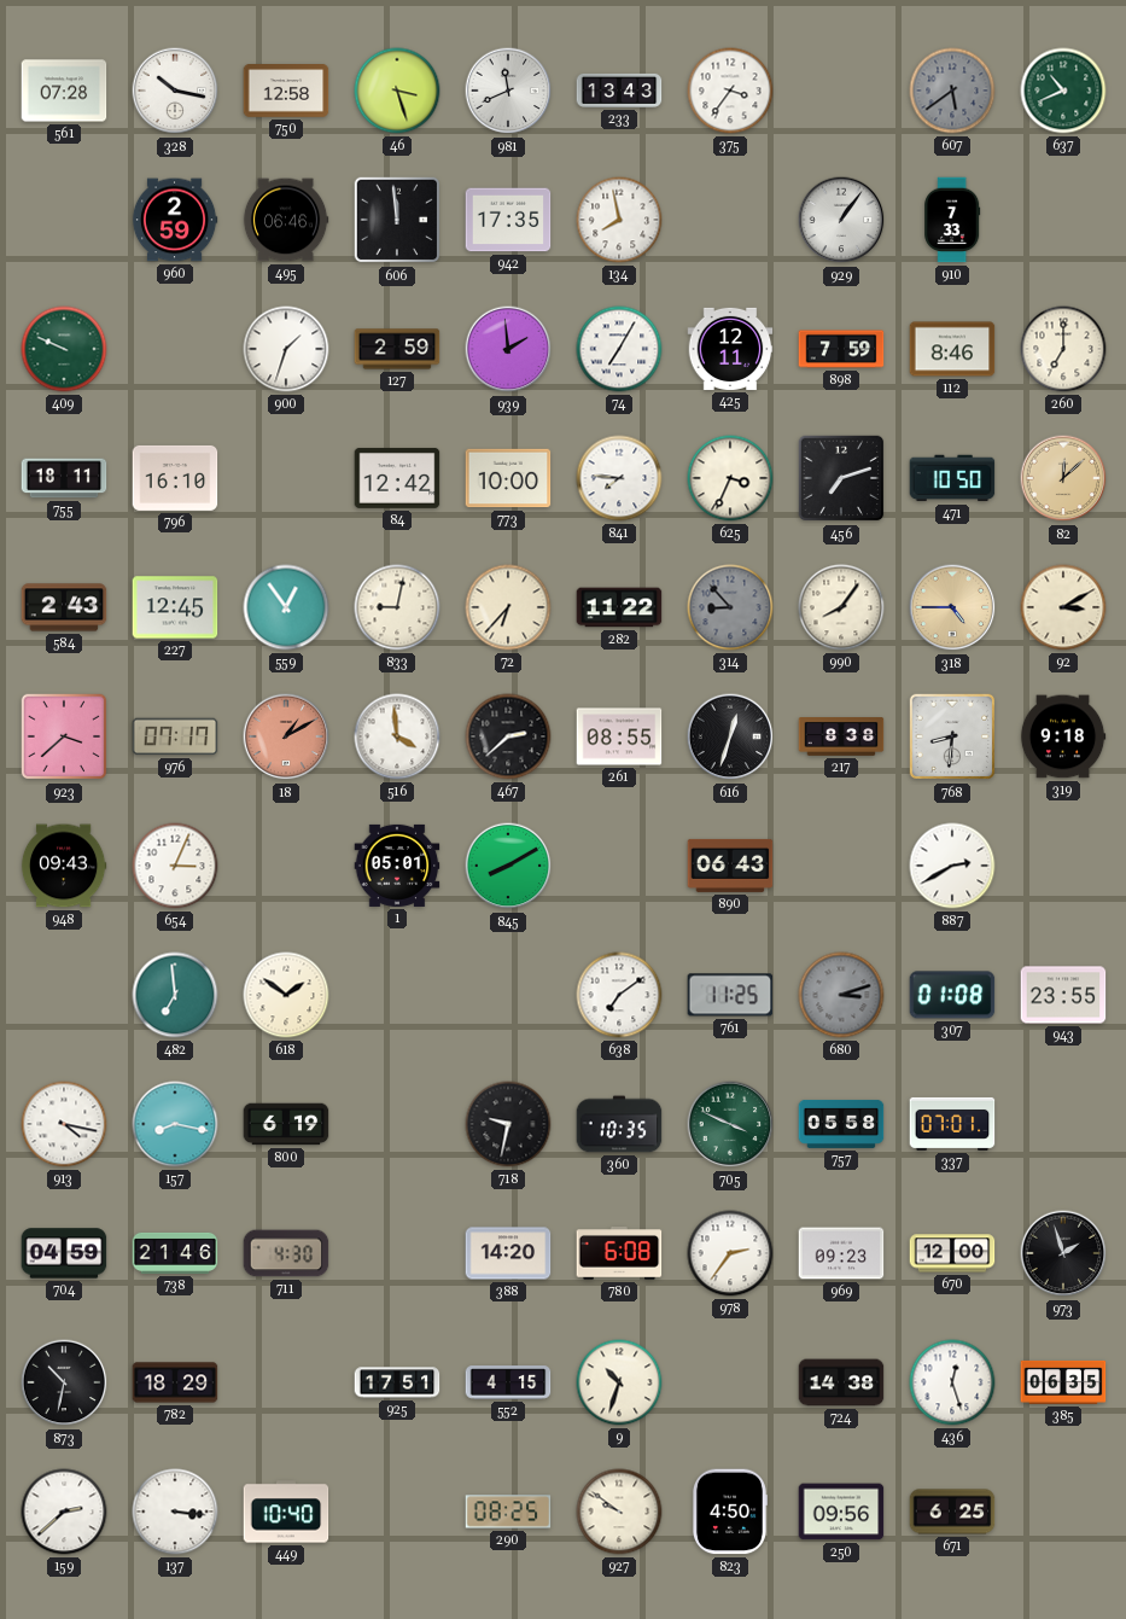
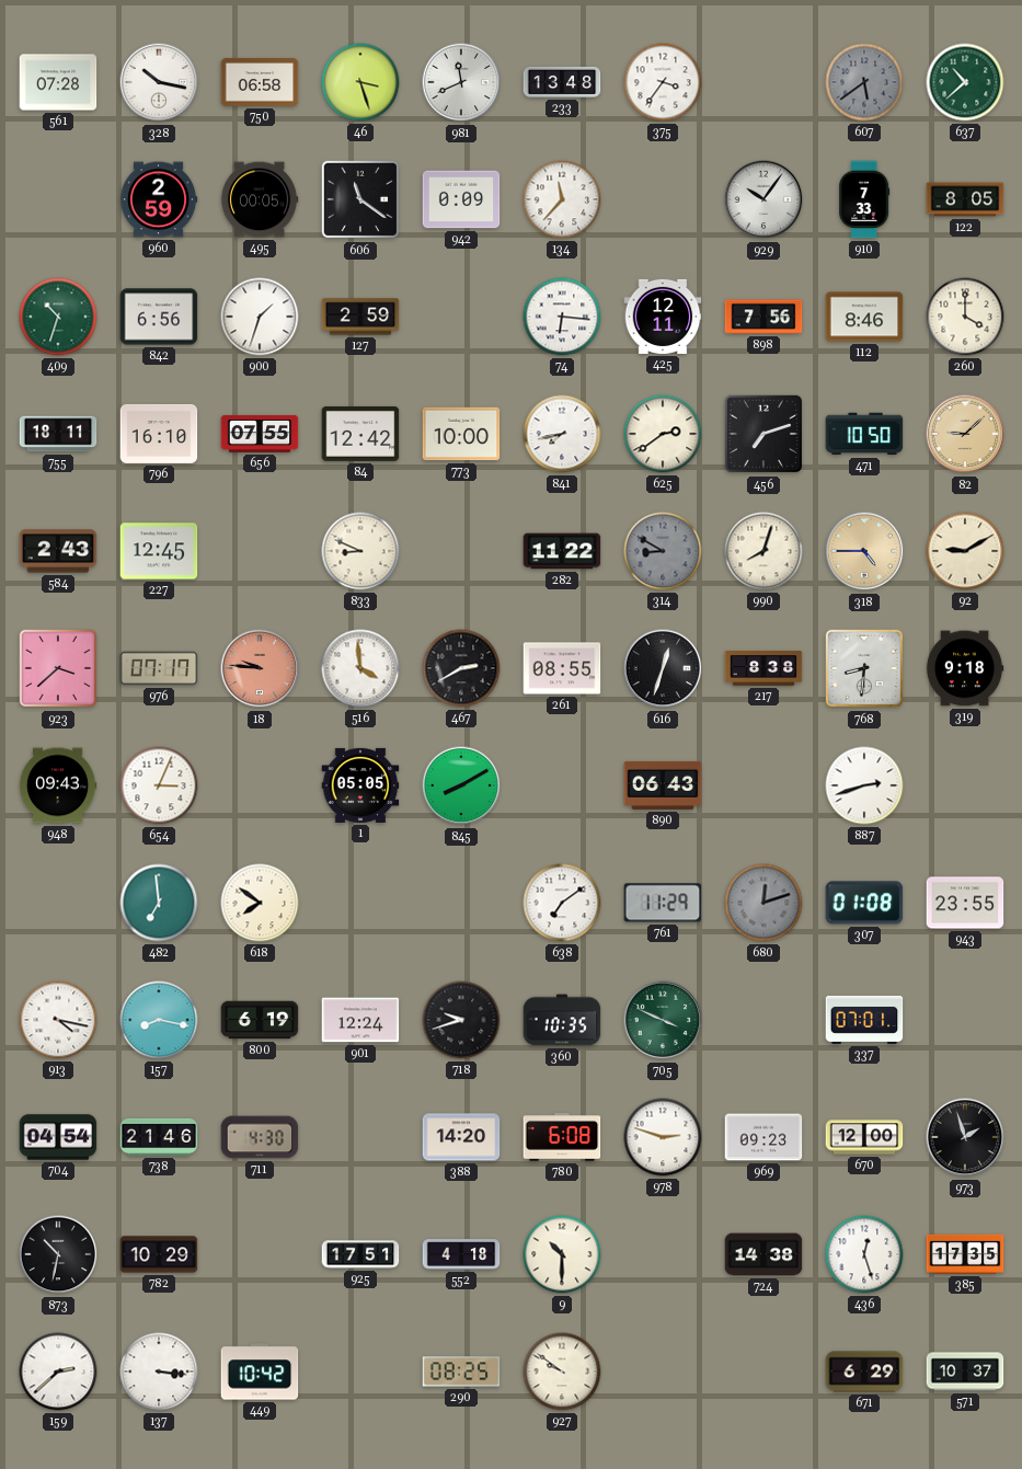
750: 12:58 -> 06:58
233: 13:43 -> 13:48
637: 10:41 -> 10:38
495: 06:46 -> 00:05
606: 11:59 -> 11:21
942: 17:35 -> 0:09
134: 7:58 -> 11:37
929: 1:06 -> 10:06
122: none -> 8:05
409: 9:49 -> 10:33
842: none -> 6:56
939: 1:59 -> none
74: 7:05 -> 6:16
898: 7:59 -> 7:56
260: 7:00 -> 4:00
656: none -> 07:55
841: 7:46 -> 7:43
625: 3:34 -> 2:39
82: 12:08 -> 9:08
559: 12:54 -> none
833: 9:02 -> 8:49
72: 6:37 -> none
314: 8:53 -> 8:50
990: 8:06 -> 8:03
92: 3:10 -> 9:10
18: 1:10 -> 9:46
467: 2:38 -> 2:40
1: 05:01 -> 05:05
887: 2:40 -> 2:42
618: 1:51 -> 7:51
761: 11:25 -> 11:29
680: 3:12 -> 12:12
901: none -> 12:24
718: 9:32 -> 9:42
757: 05:58 -> none
704: 04:59 -> 04:54
978: 2:36 -> 2:48
782: 18:29 -> 10:29
552: 4:15 -> 4:18
9: 10:33 -> 10:30
385: 06:35 -> 17:35
449: 10:40 -> 10:42
823: 4:50 -> none
250: 09:56 -> none
671: 6:25 -> 6:29
571: none -> 10:37
